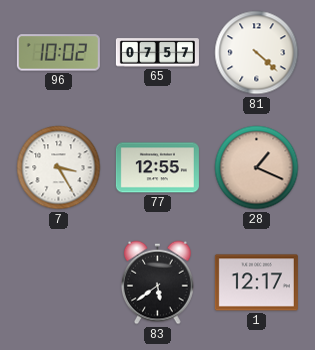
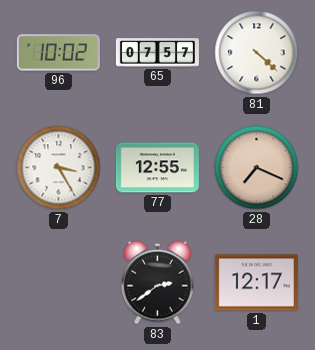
28: 1:19 -> 7:19
83: 5:39 -> 2:39
